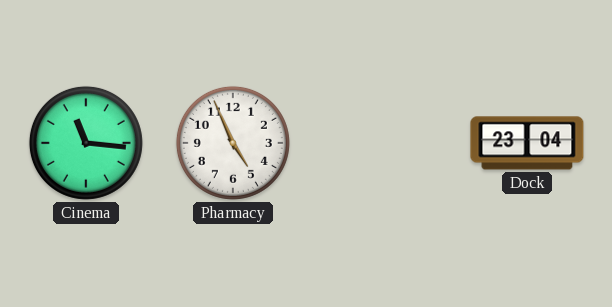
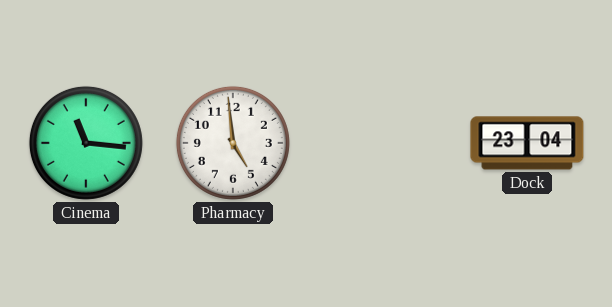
Pharmacy: 4:56 -> 4:59
